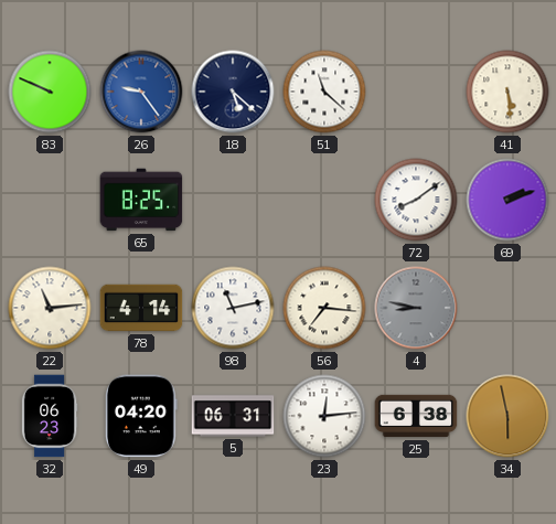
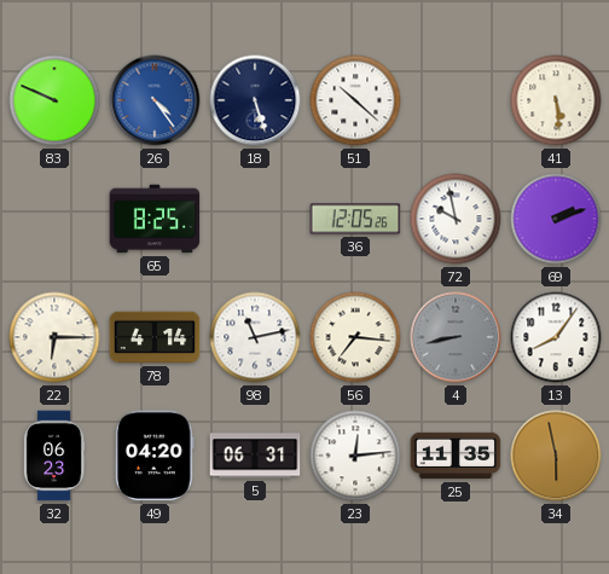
26: 9:24 -> 4:24
18: 5:22 -> 5:27
51: 11:22 -> 10:22
36: none -> 12:05
72: 8:09 -> 9:58
22: 11:14 -> 6:15
4: 8:47 -> 8:43
13: none -> 8:06
25: 6:38 -> 11:35
